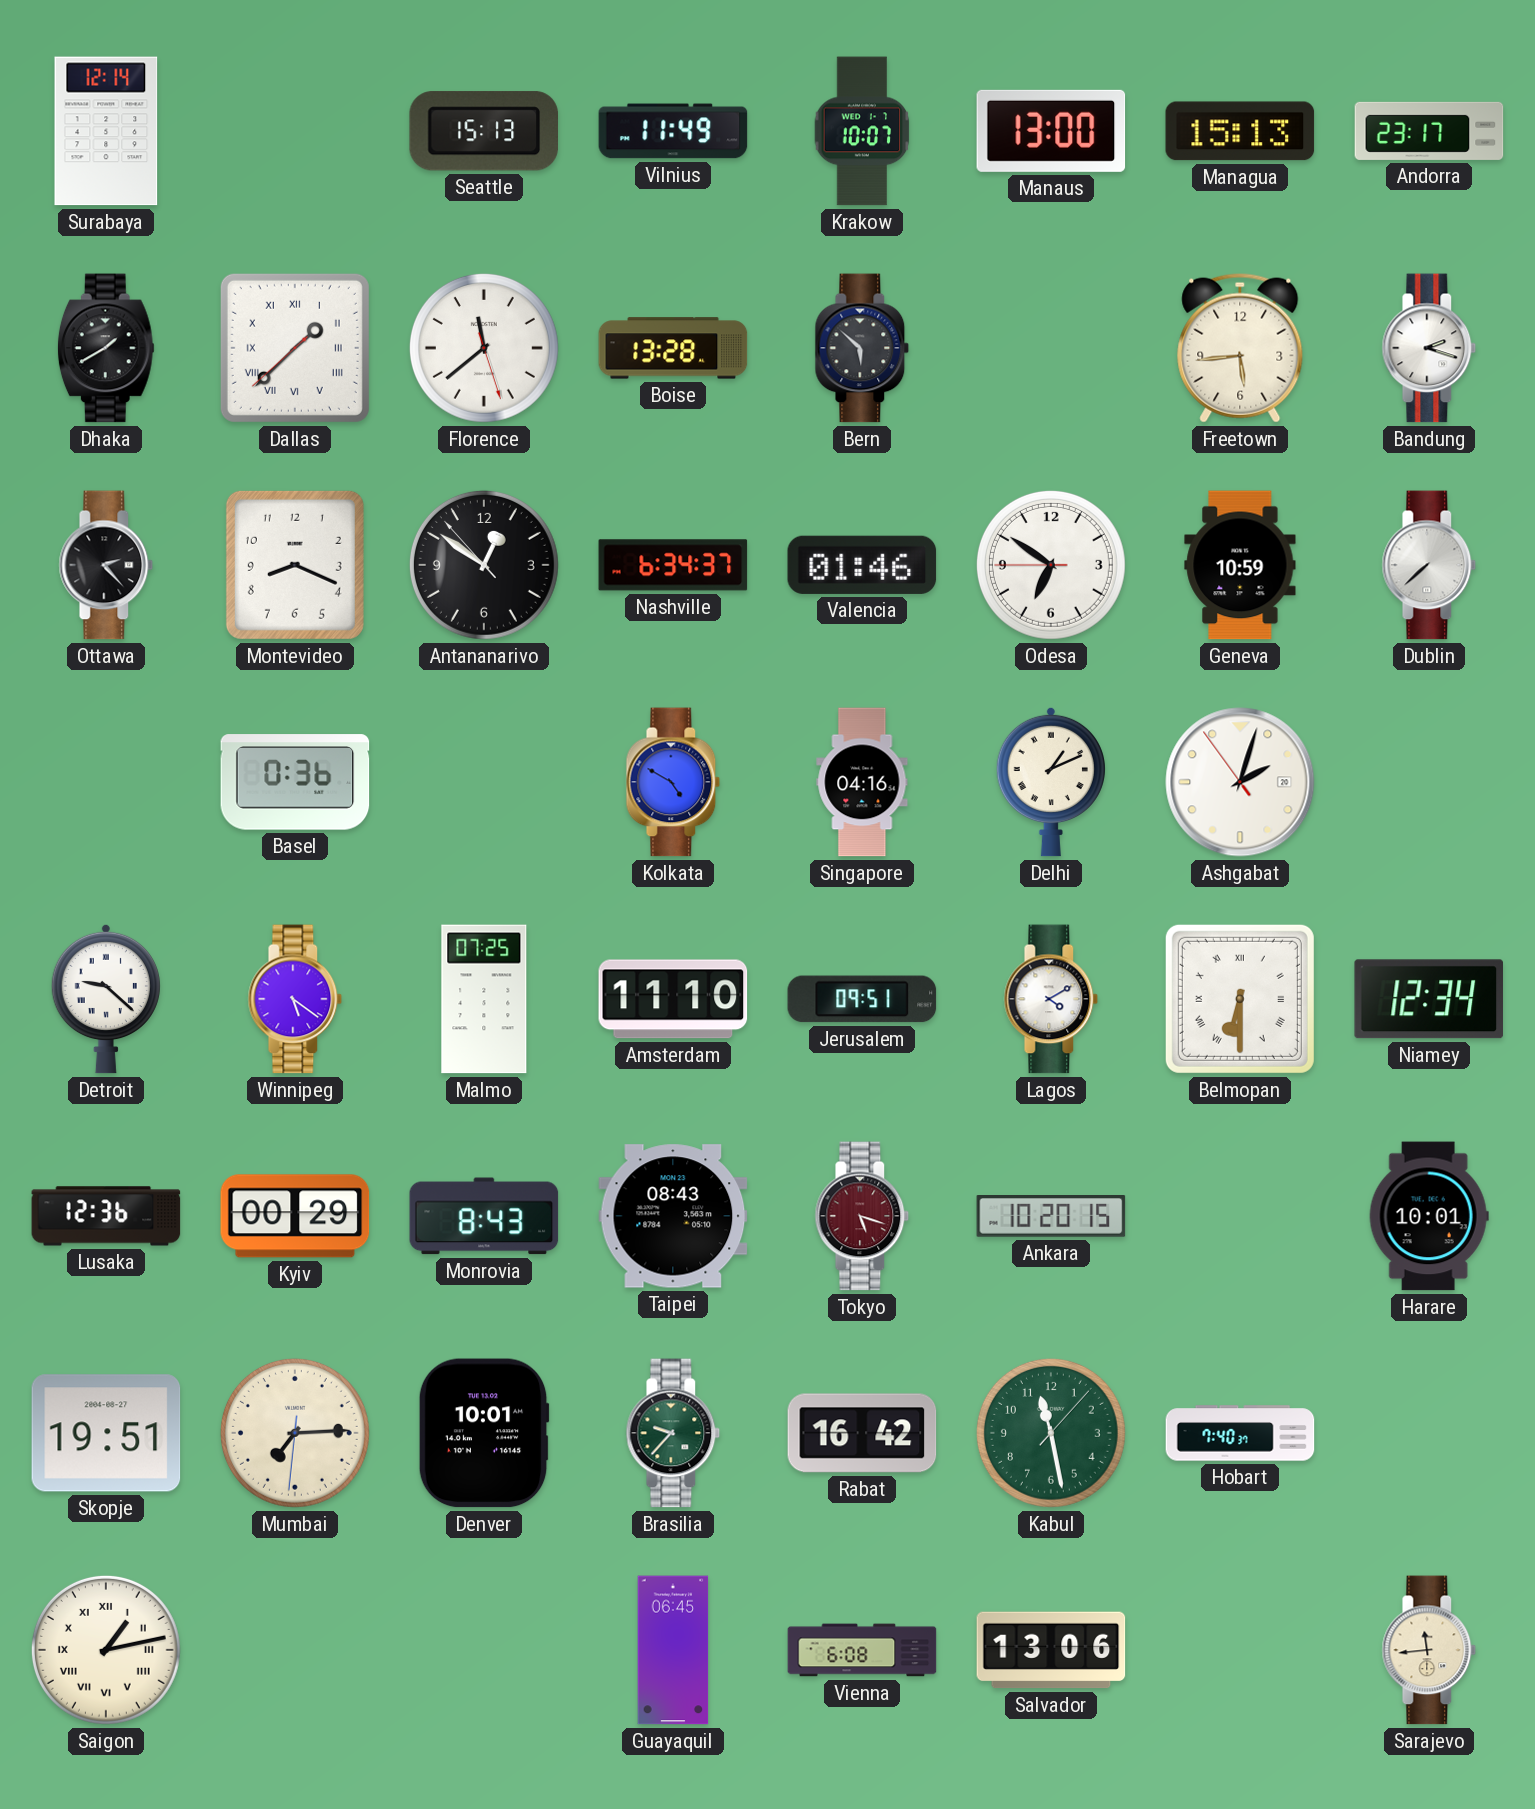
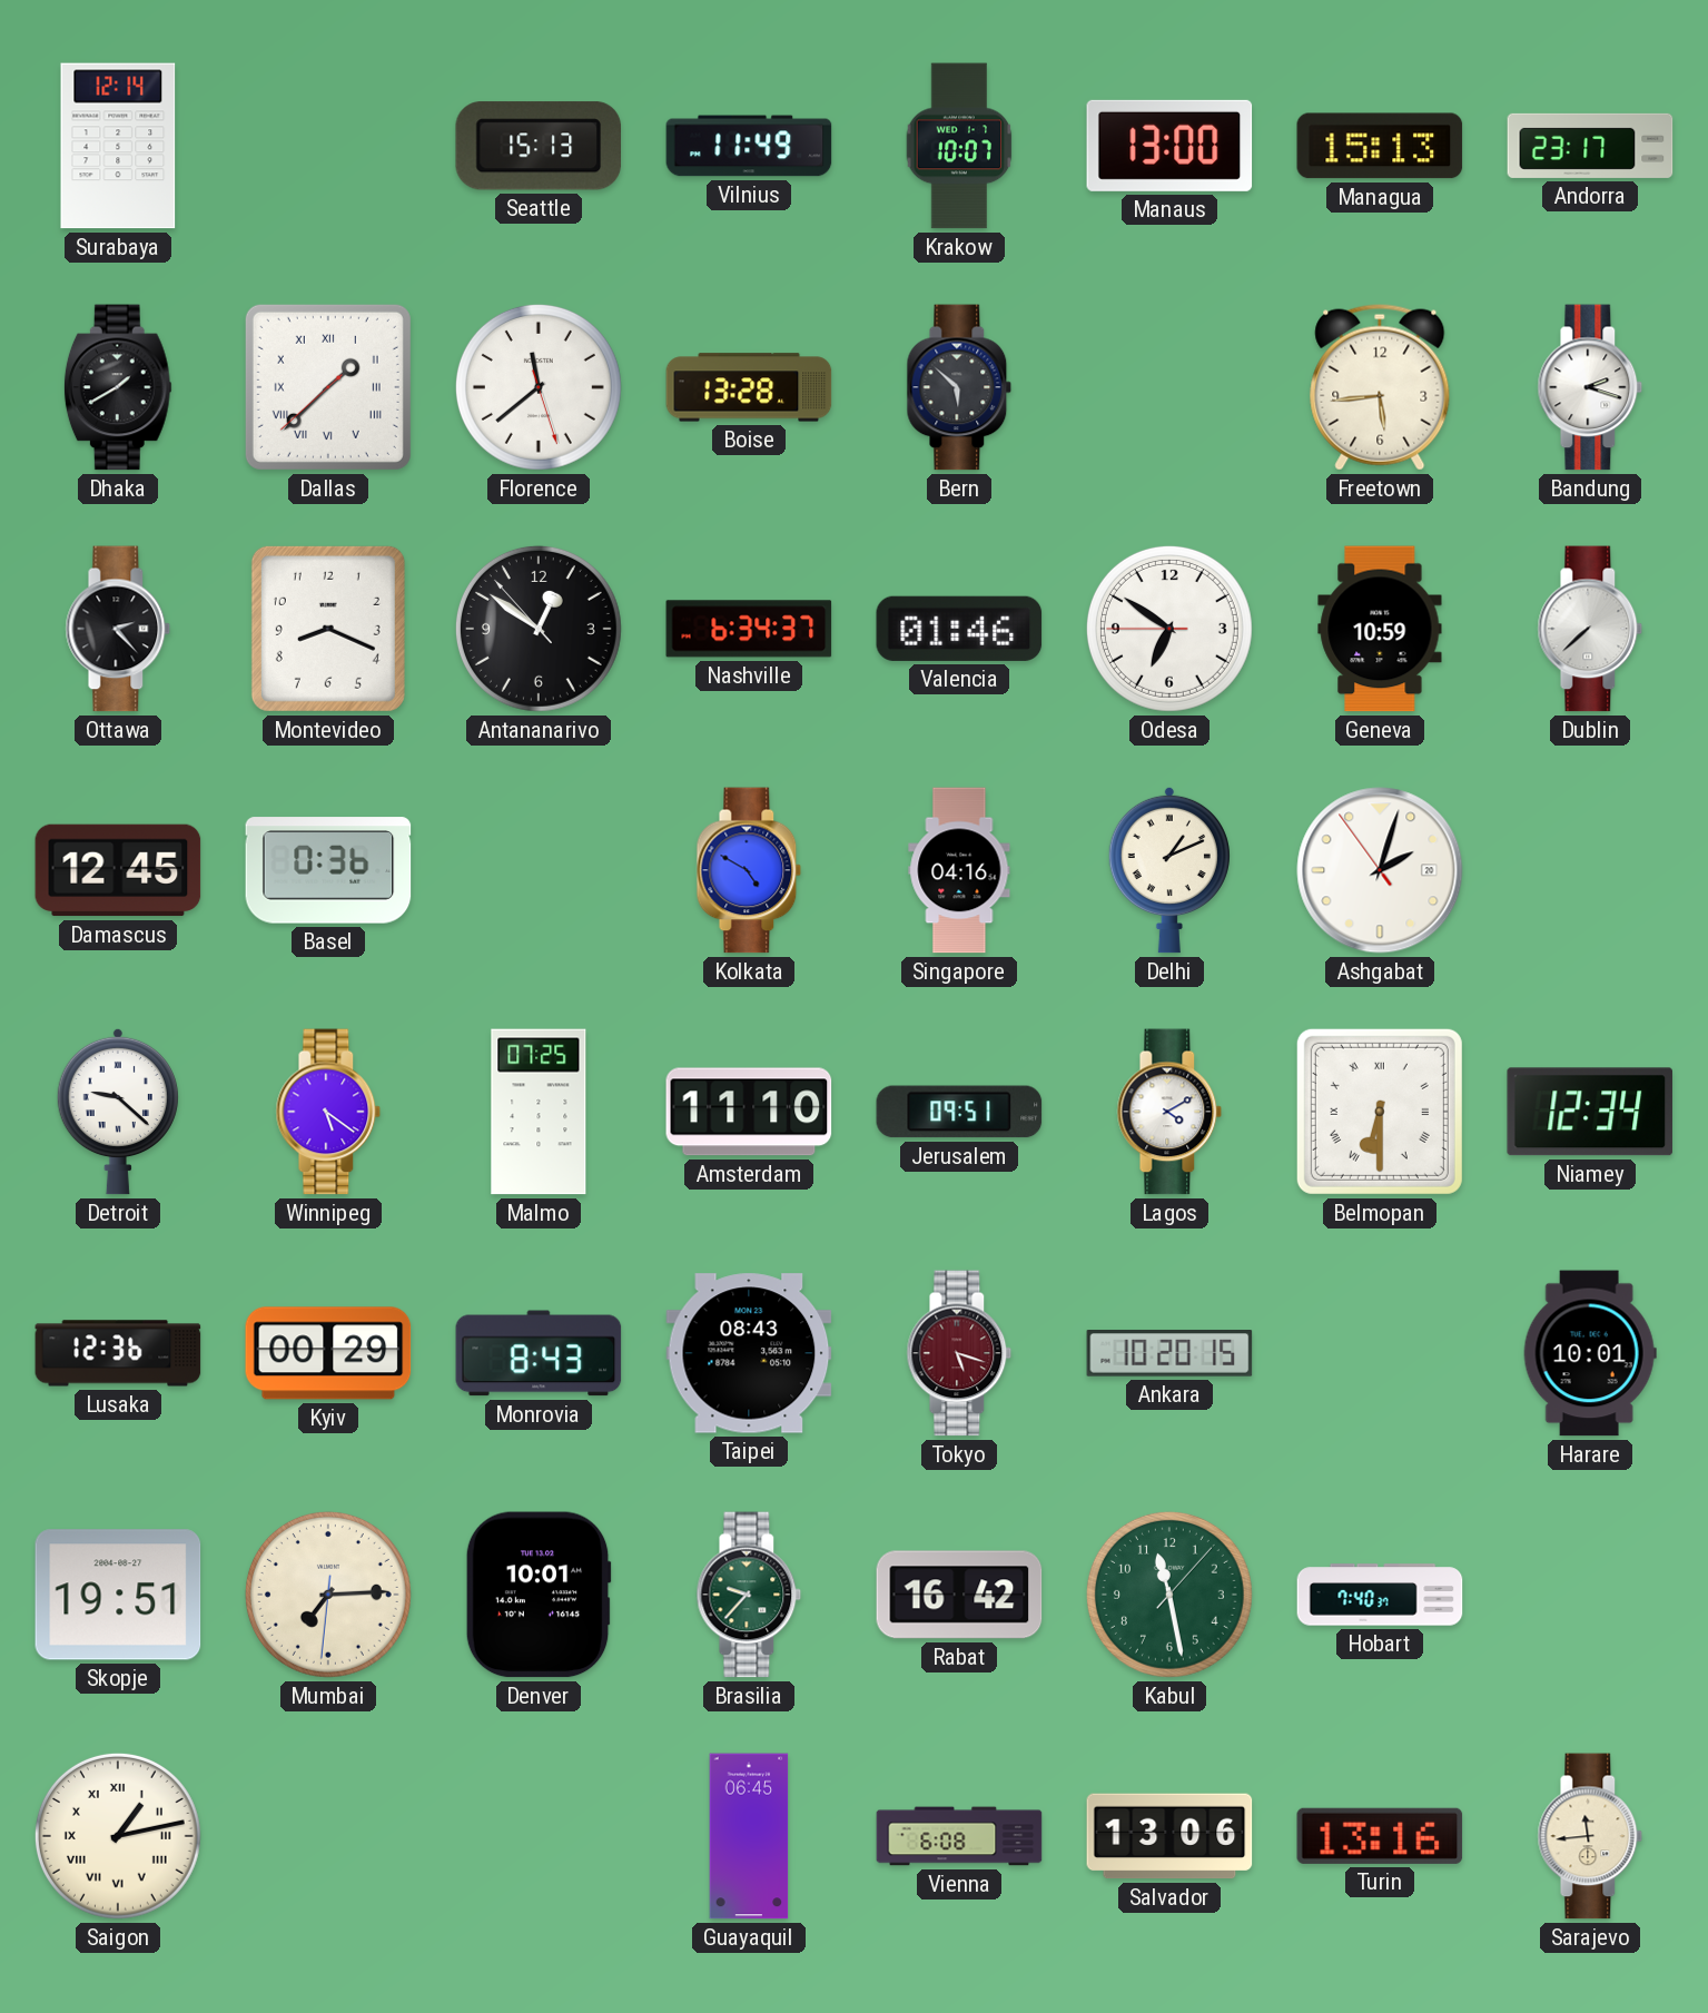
Damascus: none -> 12:45
Turin: none -> 13:16
